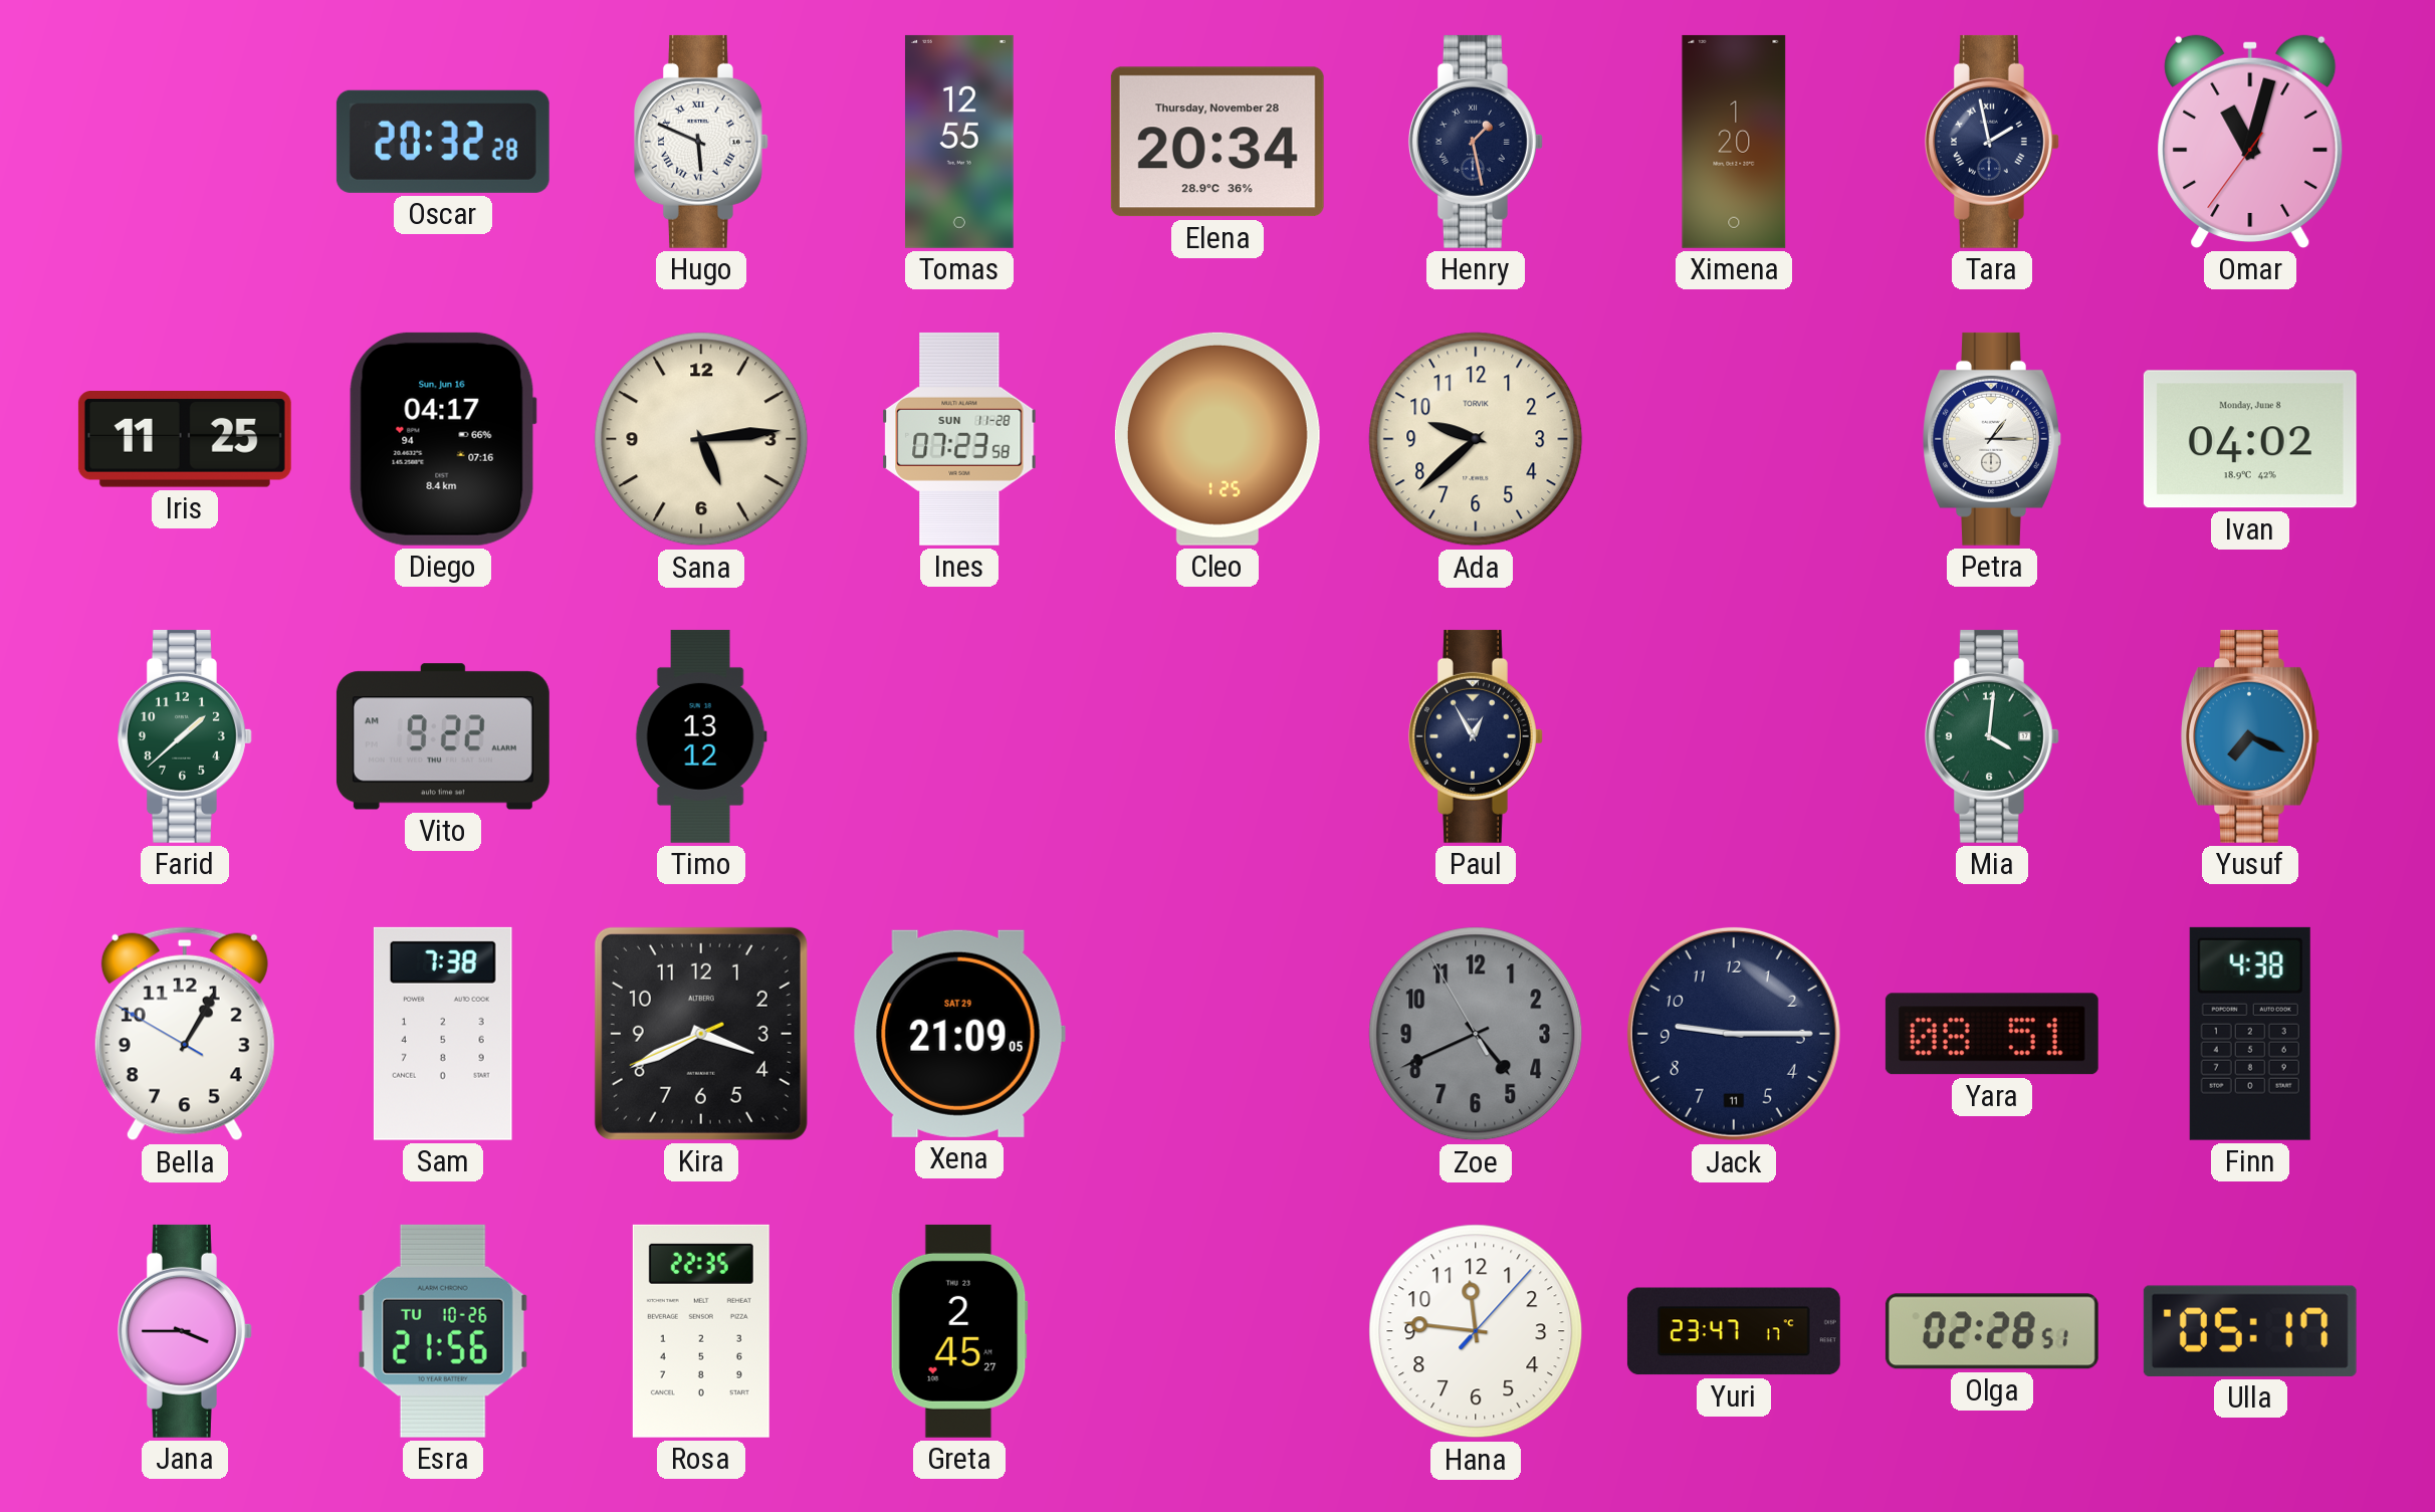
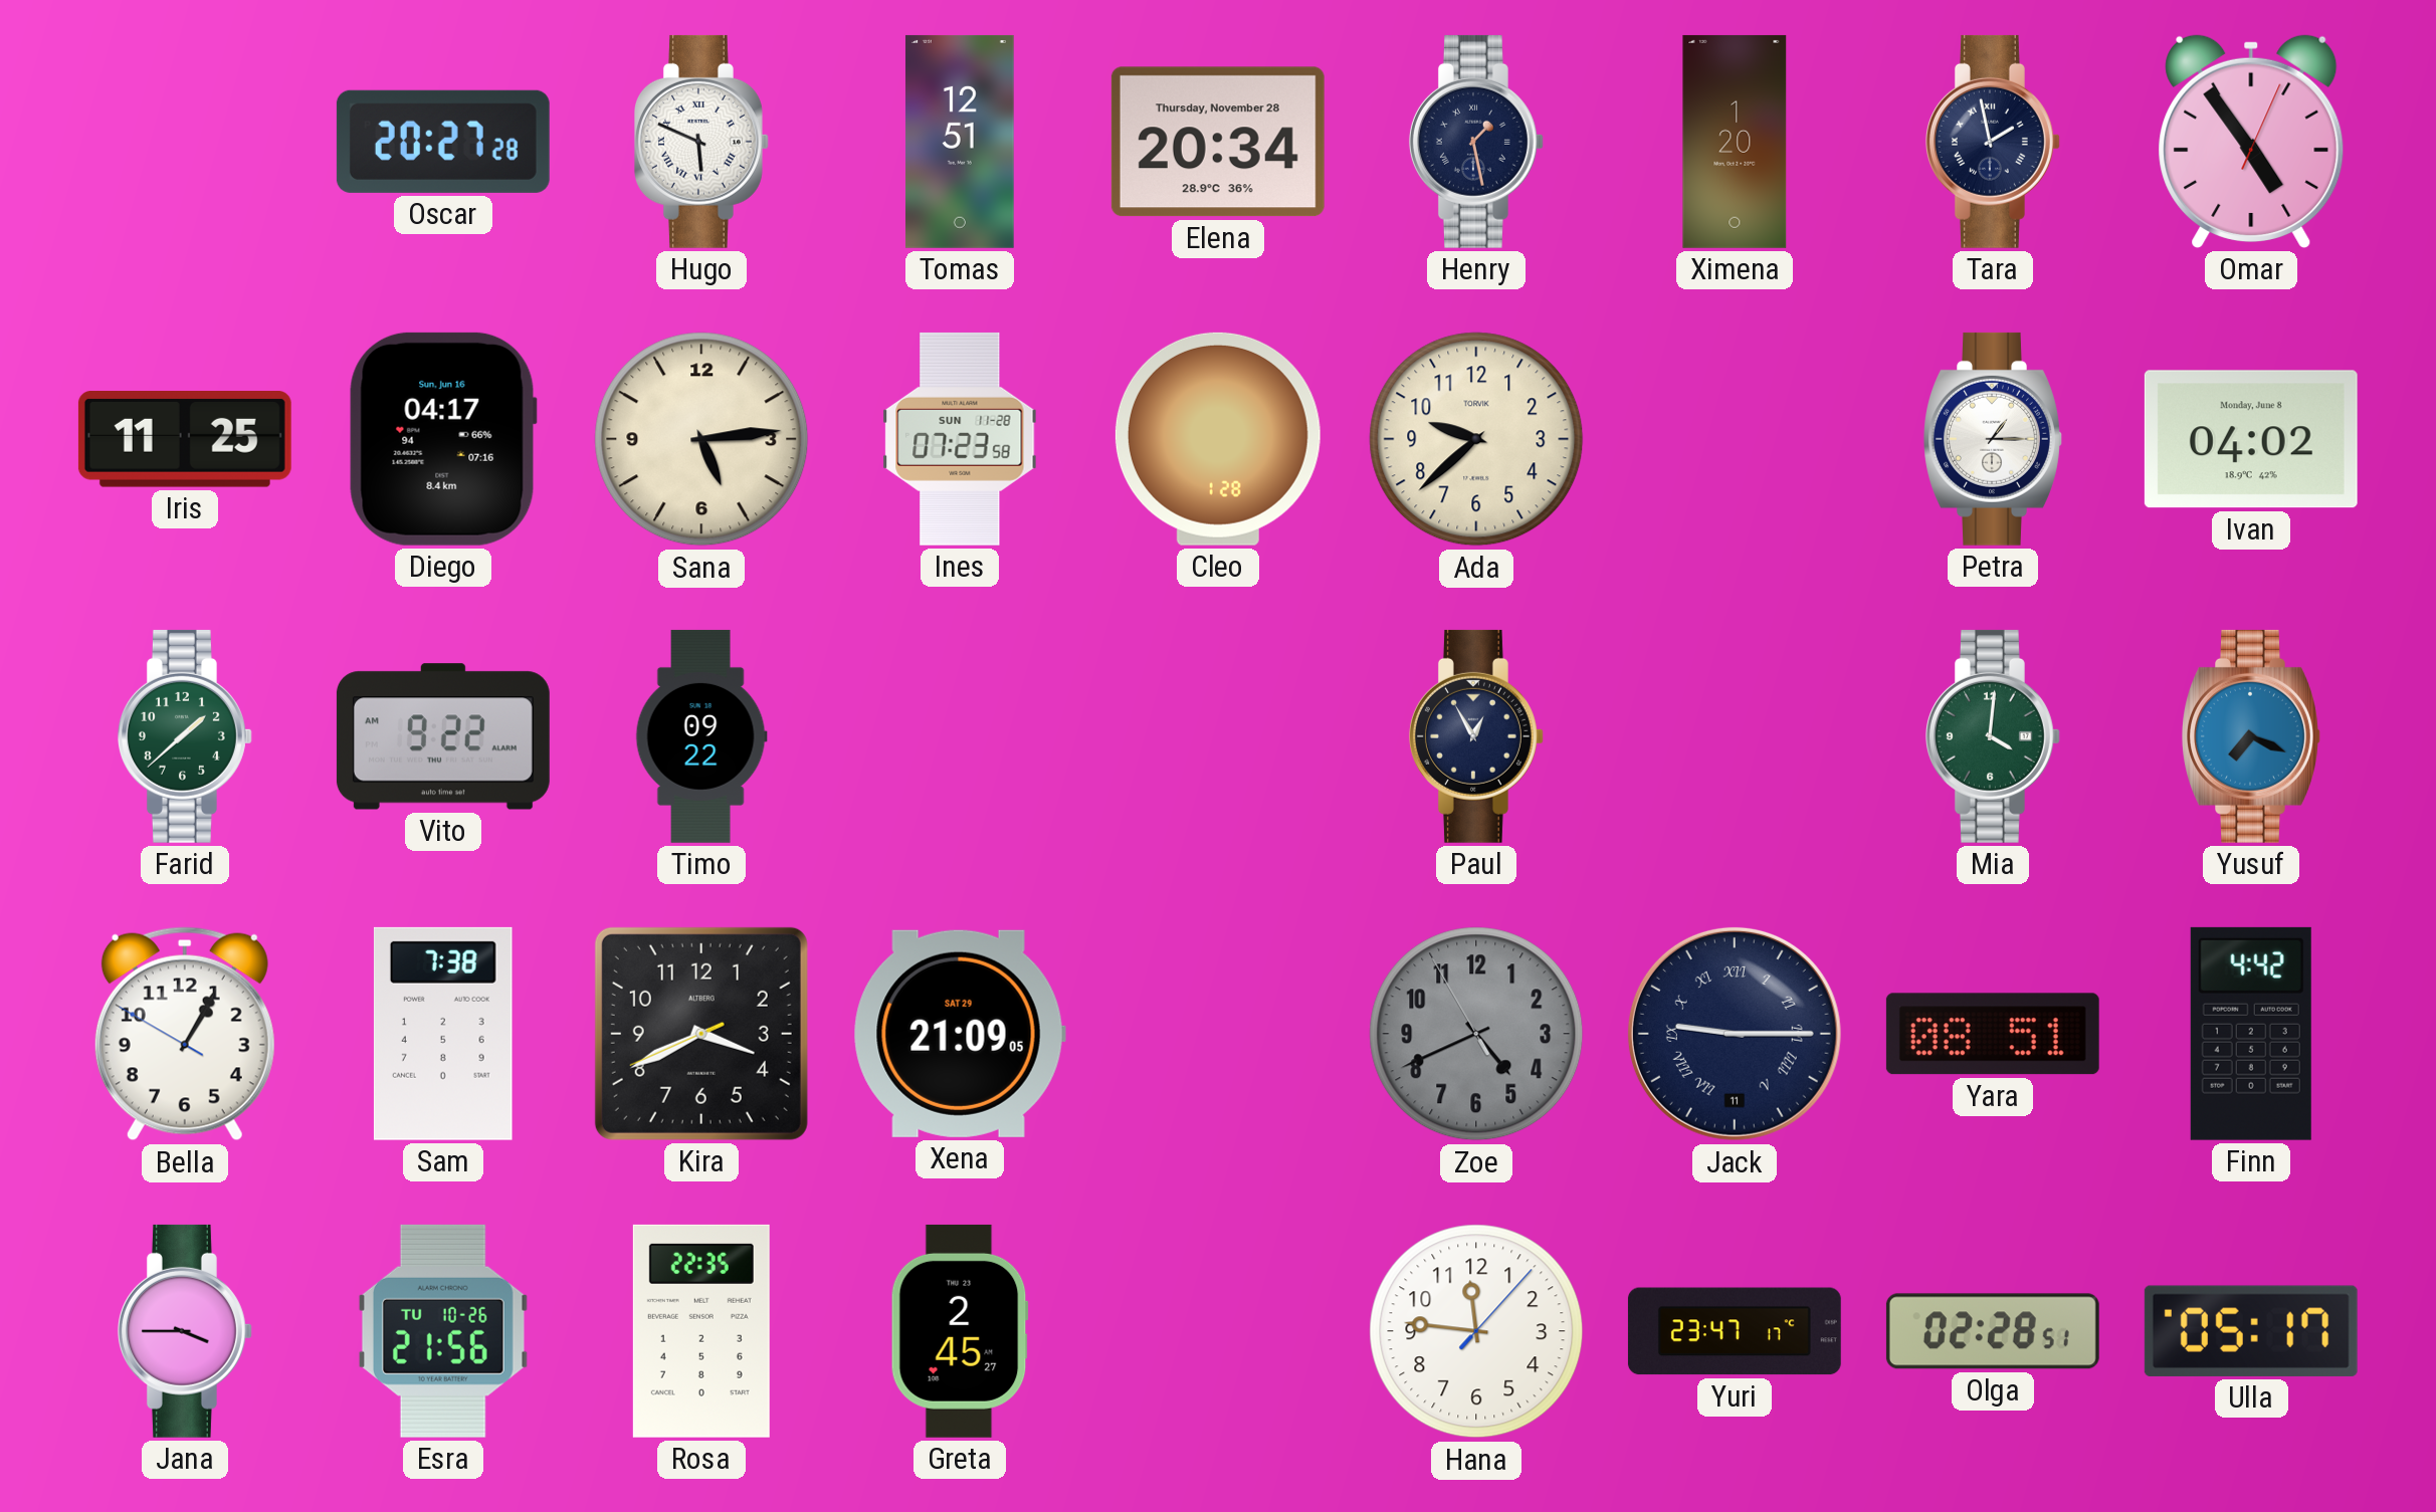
Oscar: 20:32 -> 20:27
Tomas: 12:55 -> 12:51
Omar: 11:02 -> 4:54
Cleo: 1:25 -> 1:28
Timo: 13:12 -> 09:22
Jack numerals: Arabic -> Roman
Finn: 4:38 -> 4:42
